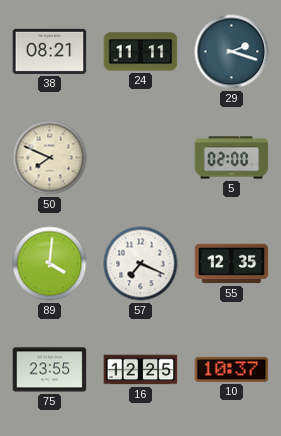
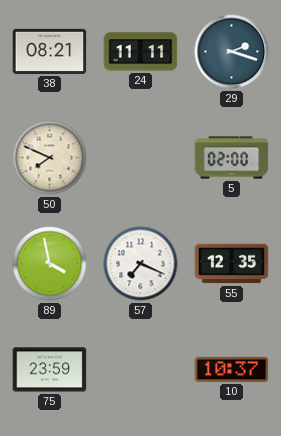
89: 4:01 -> 3:58
75: 23:55 -> 23:59
16: 12:25 -> none
